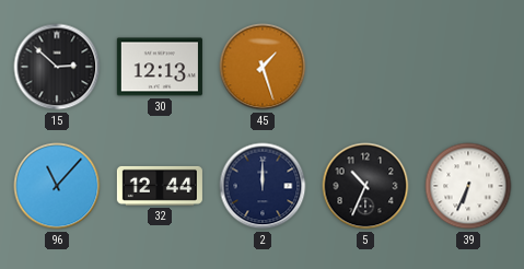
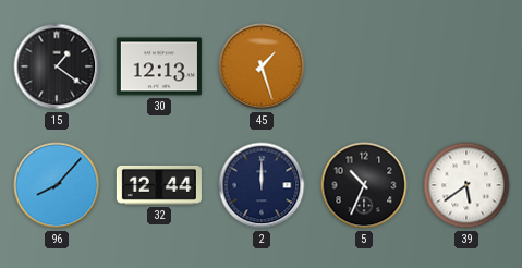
15: 2:52 -> 1:21
96: 11:07 -> 8:07
39: 6:34 -> 5:39
